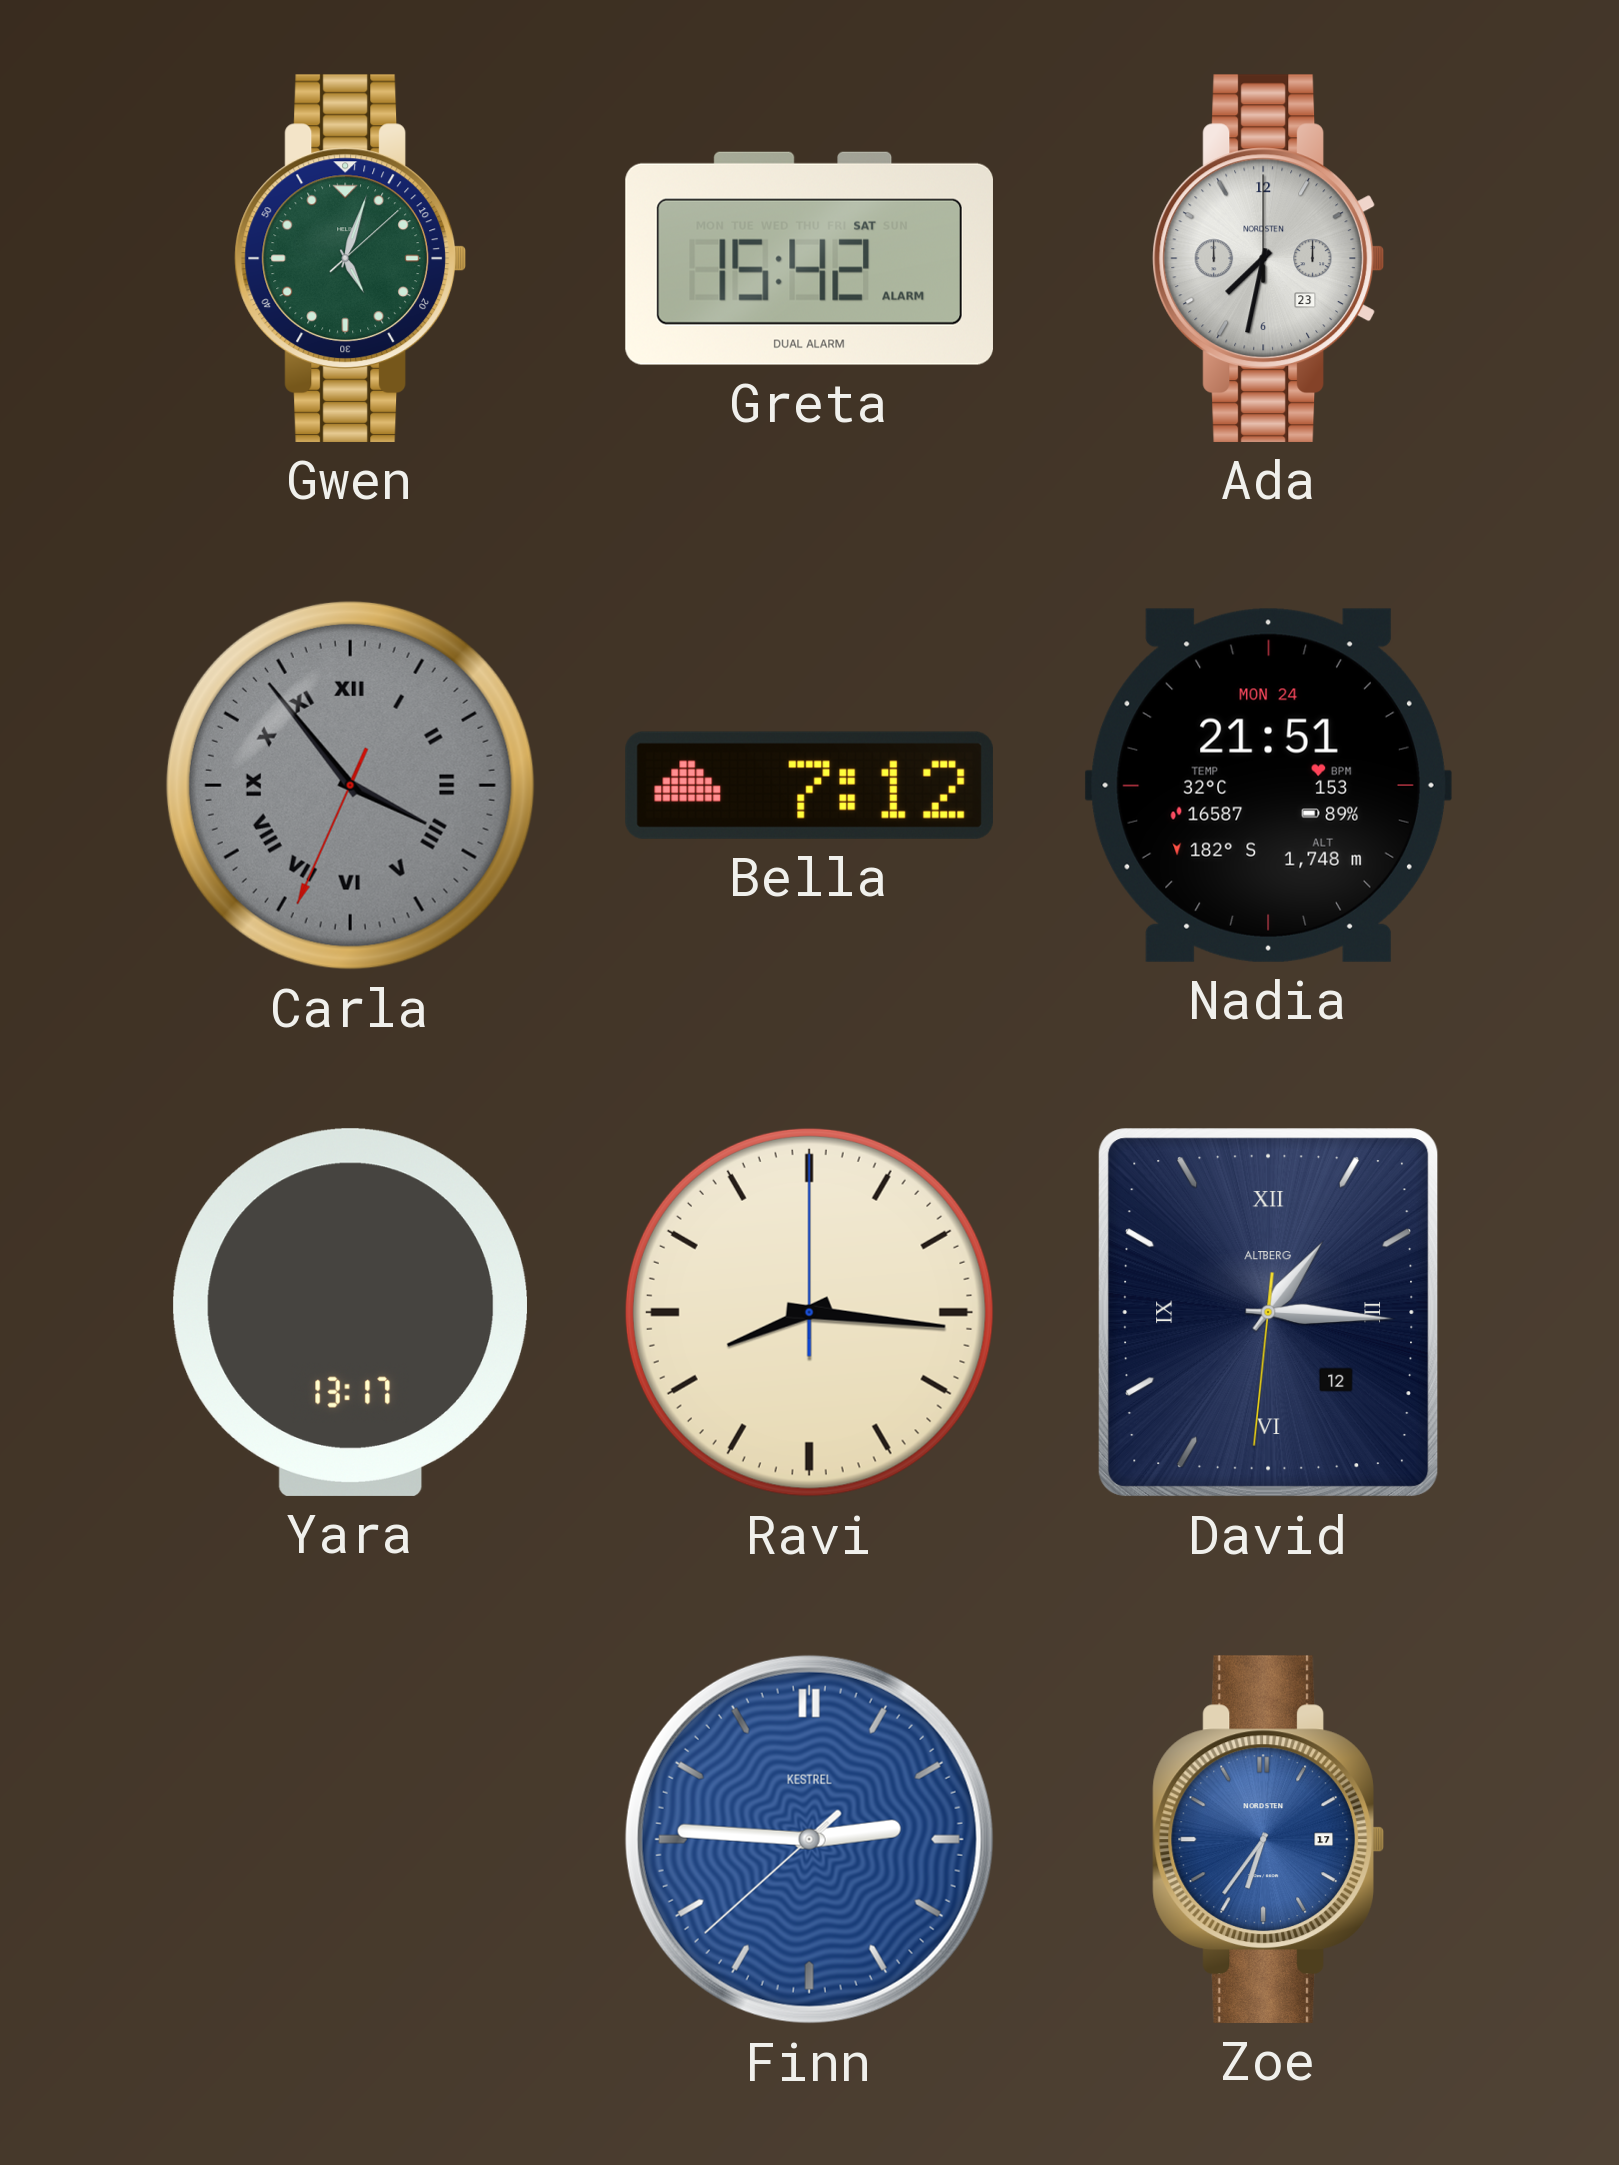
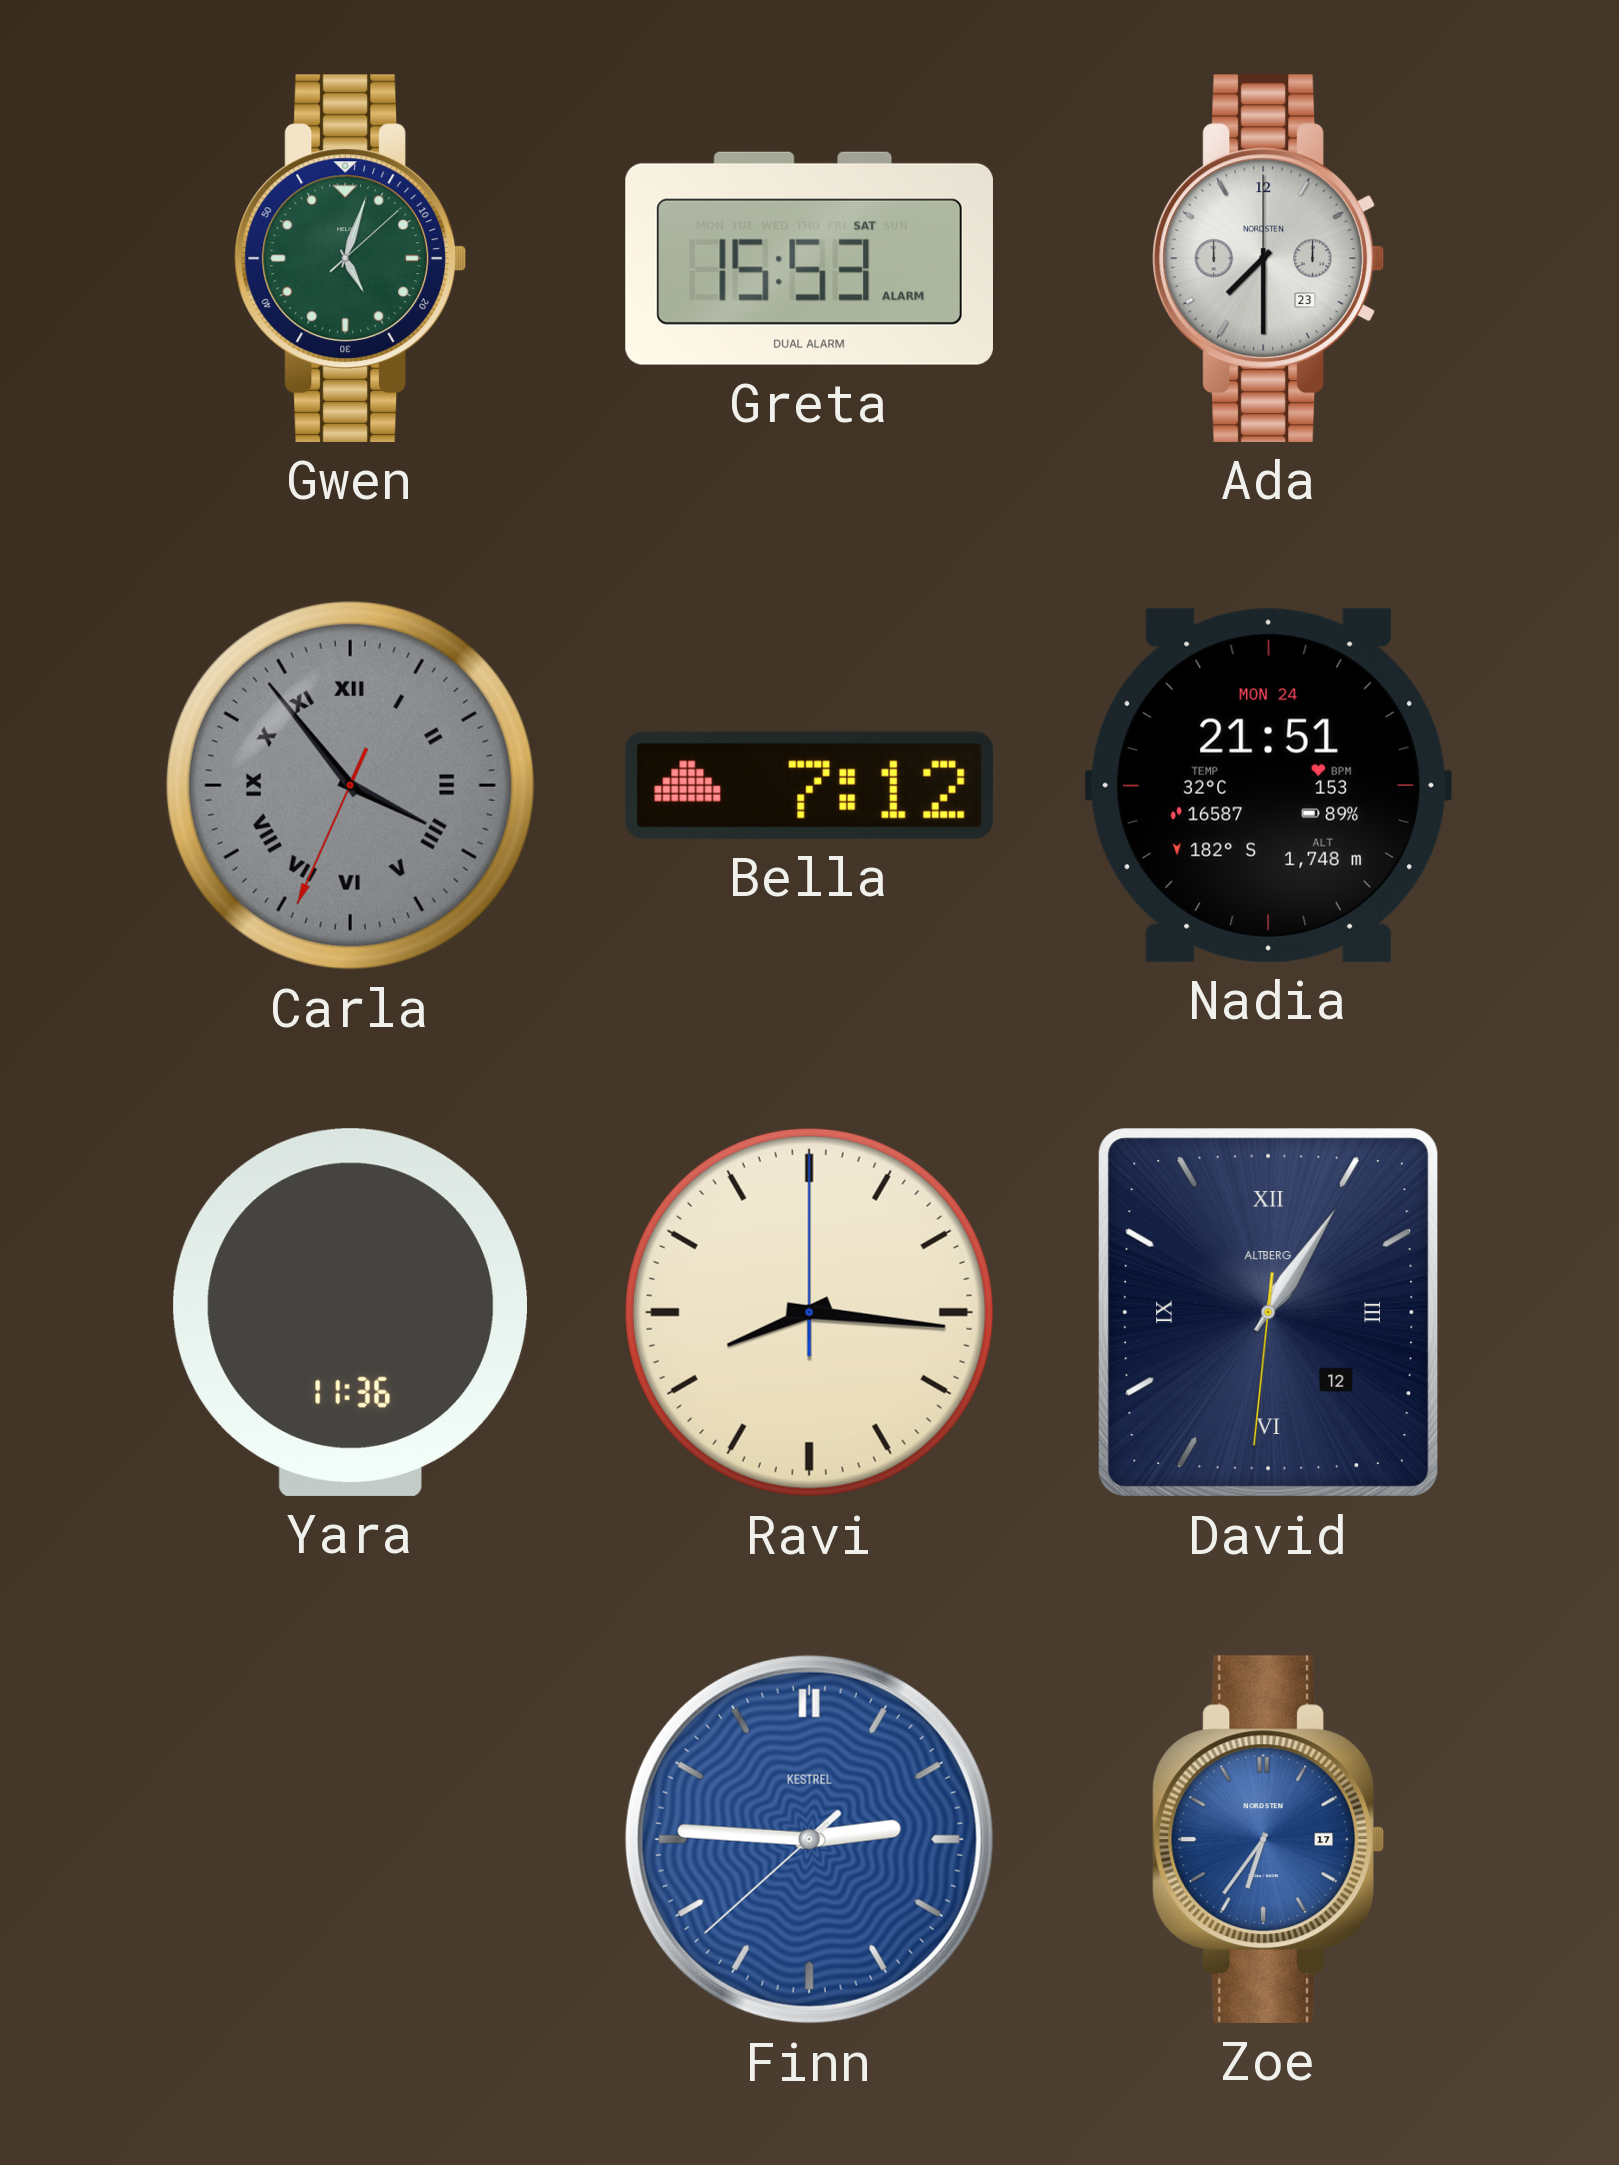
Greta: 15:42 -> 15:53
Ada: 7:32 -> 7:30
Yara: 13:17 -> 11:36
David: 1:15 -> 1:05
